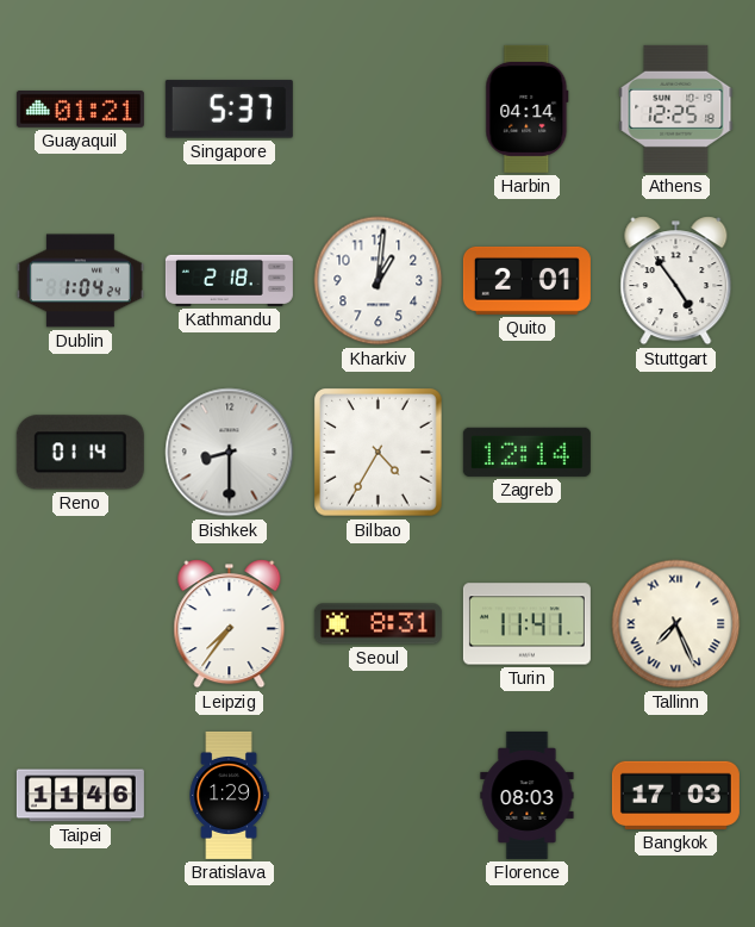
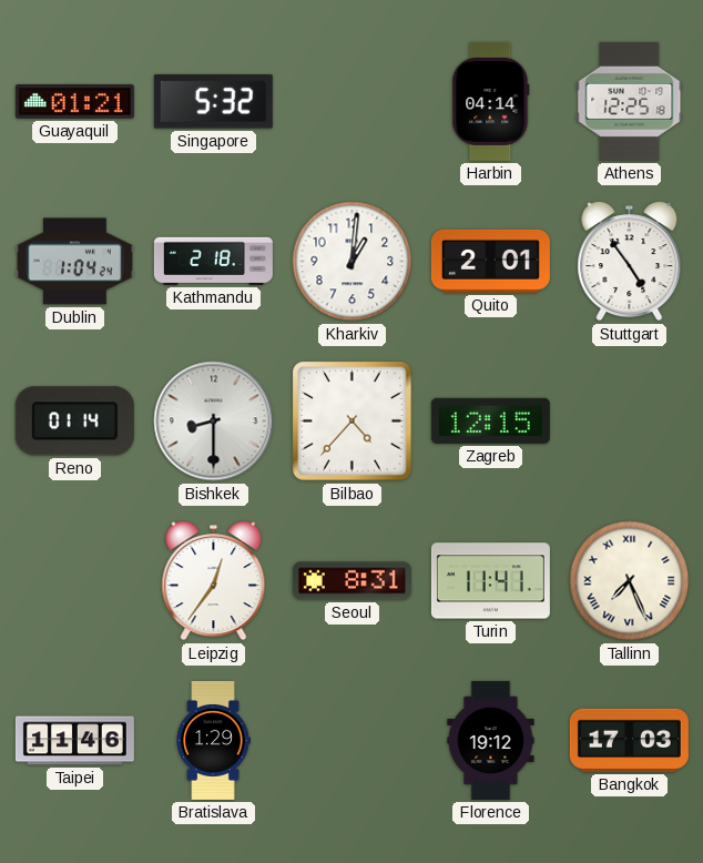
Singapore: 5:37 -> 5:32
Bilbao: 4:35 -> 4:37
Zagreb: 12:14 -> 12:15
Leipzig: 7:36 -> 12:36
Florence: 08:03 -> 19:12
